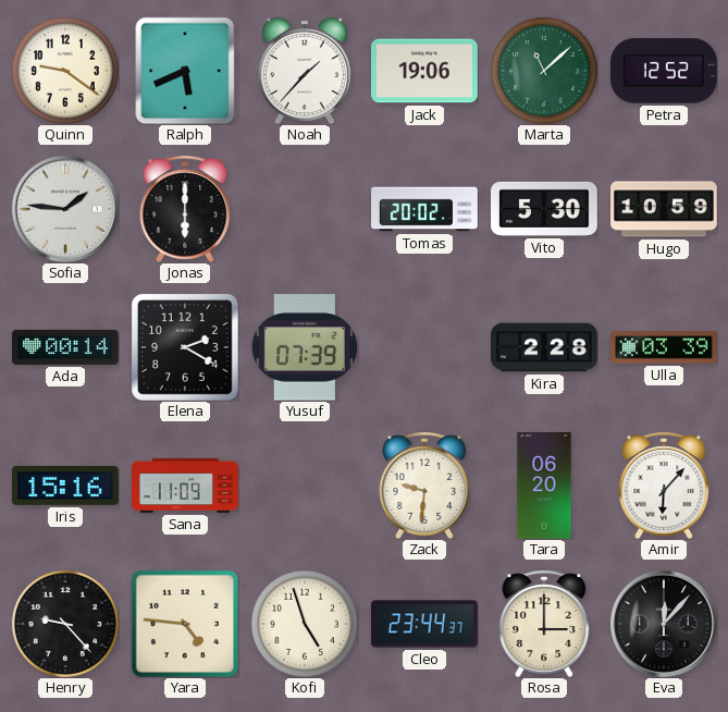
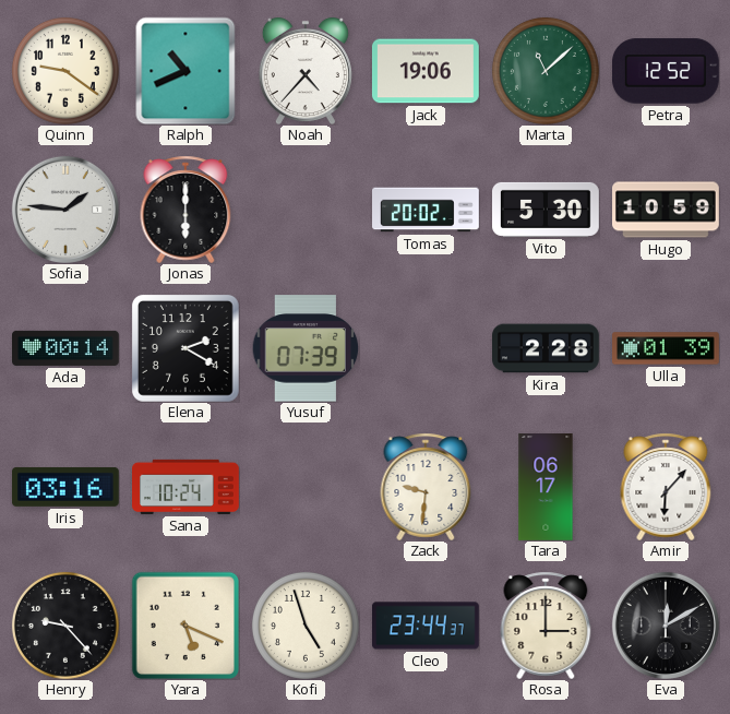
Ralph: 5:41 -> 10:41
Noah: 1:37 -> 4:37
Ulla: 03:39 -> 01:39
Iris: 15:16 -> 03:16
Sana: 11:09 -> 10:24
Tara: 06:20 -> 06:17
Yara: 4:46 -> 5:19
Eva: 12:07 -> 12:10
